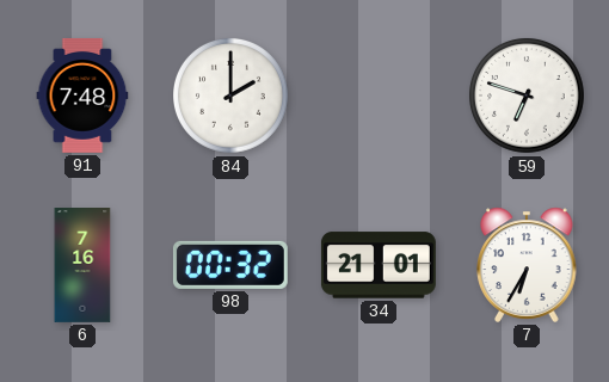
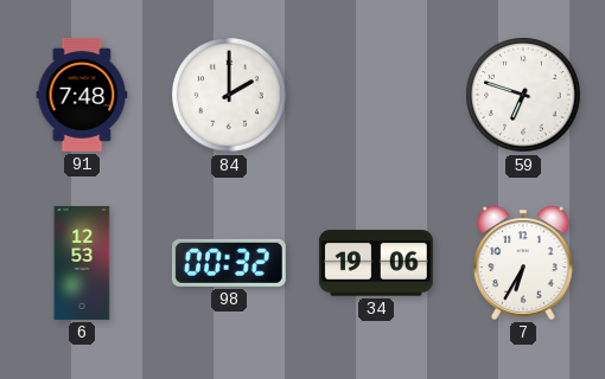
6: 7:16 -> 12:53
34: 21:01 -> 19:06
